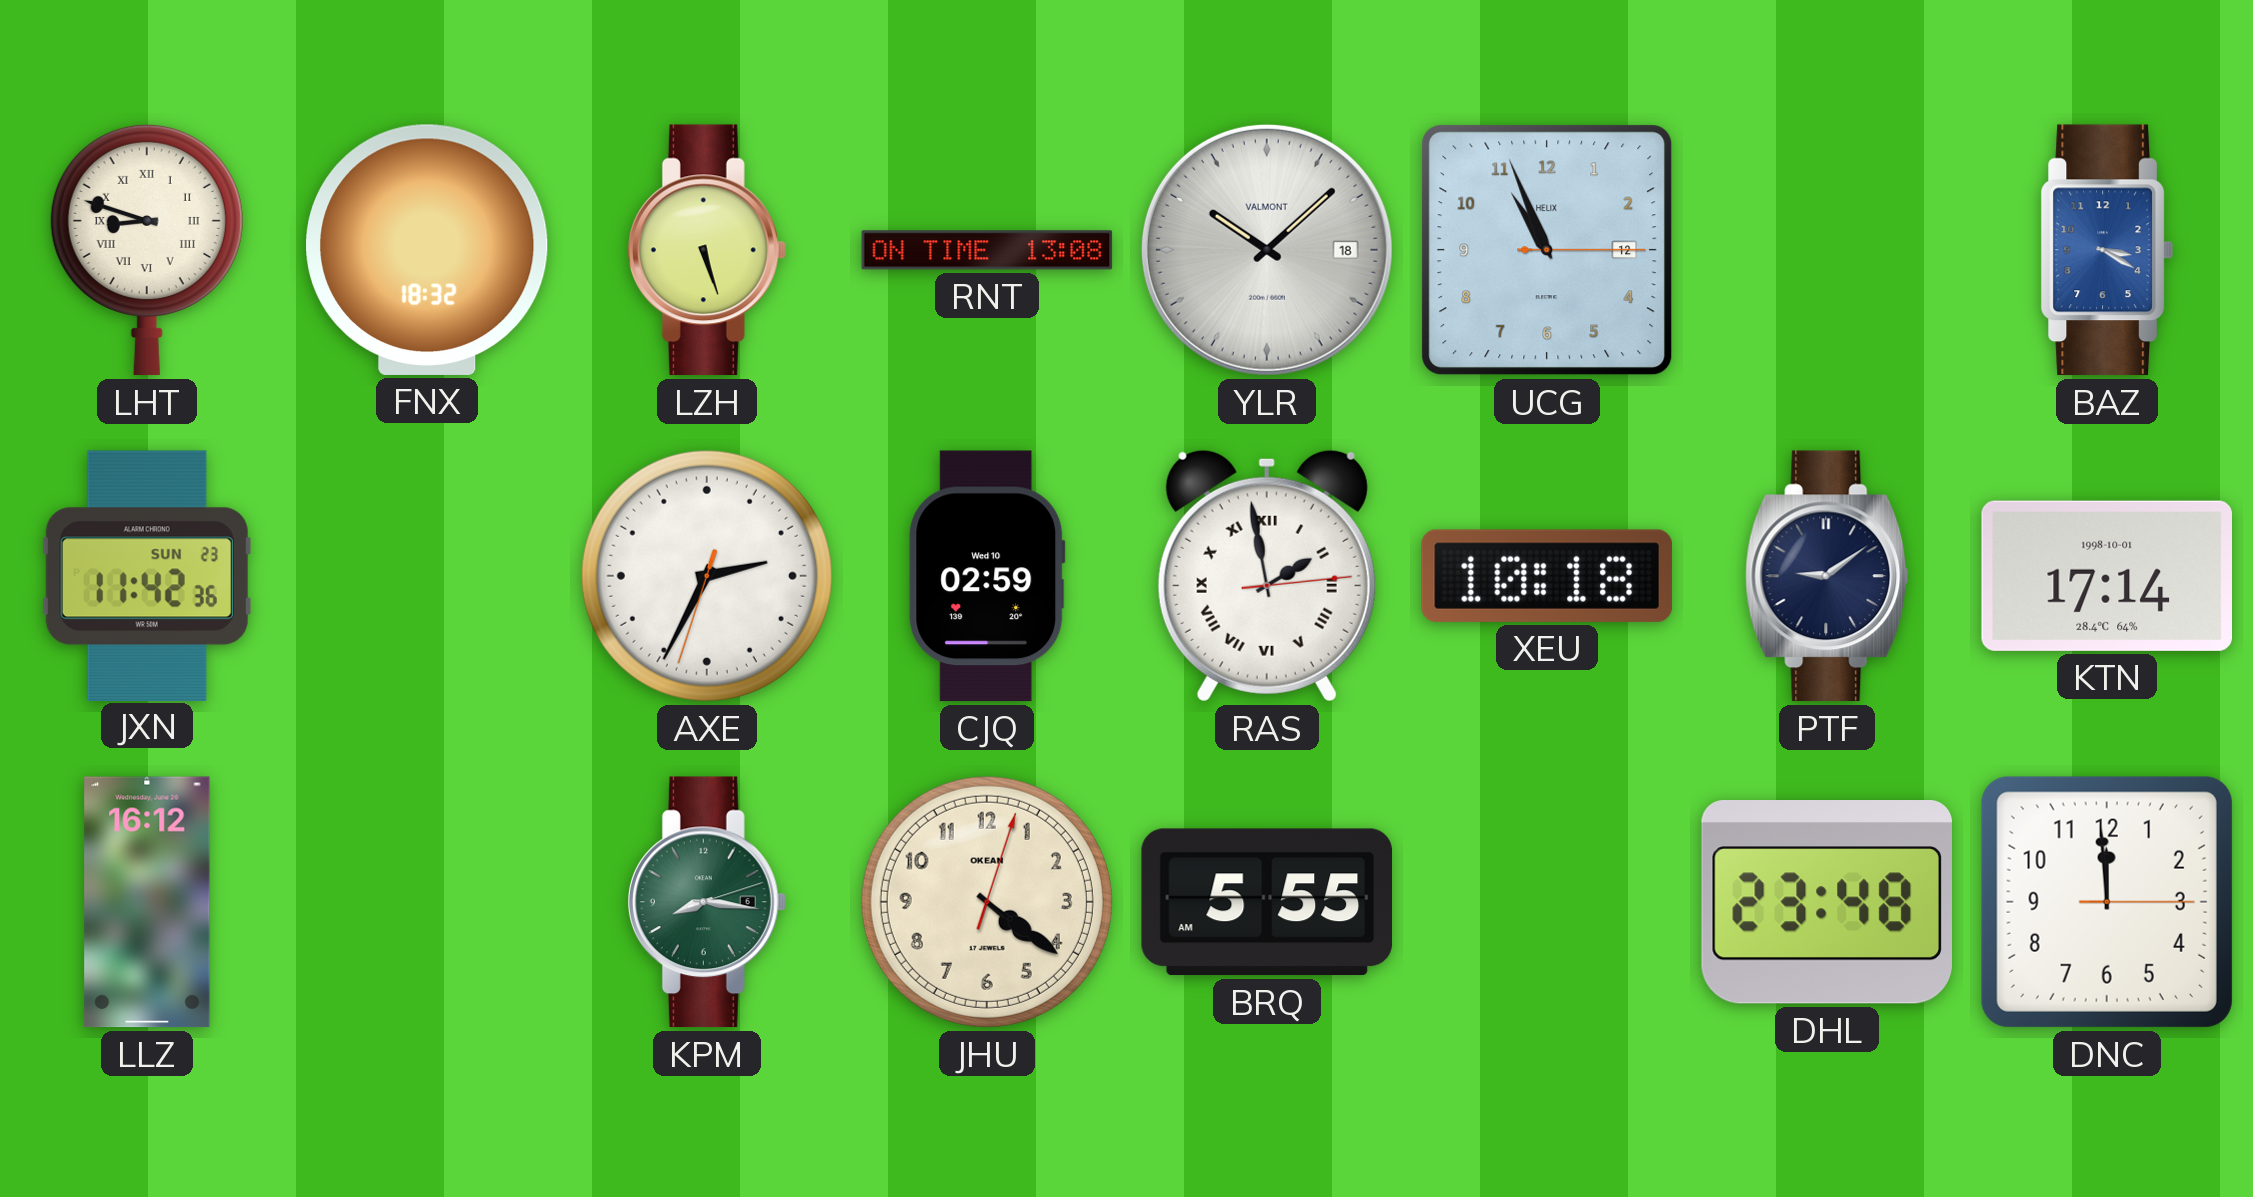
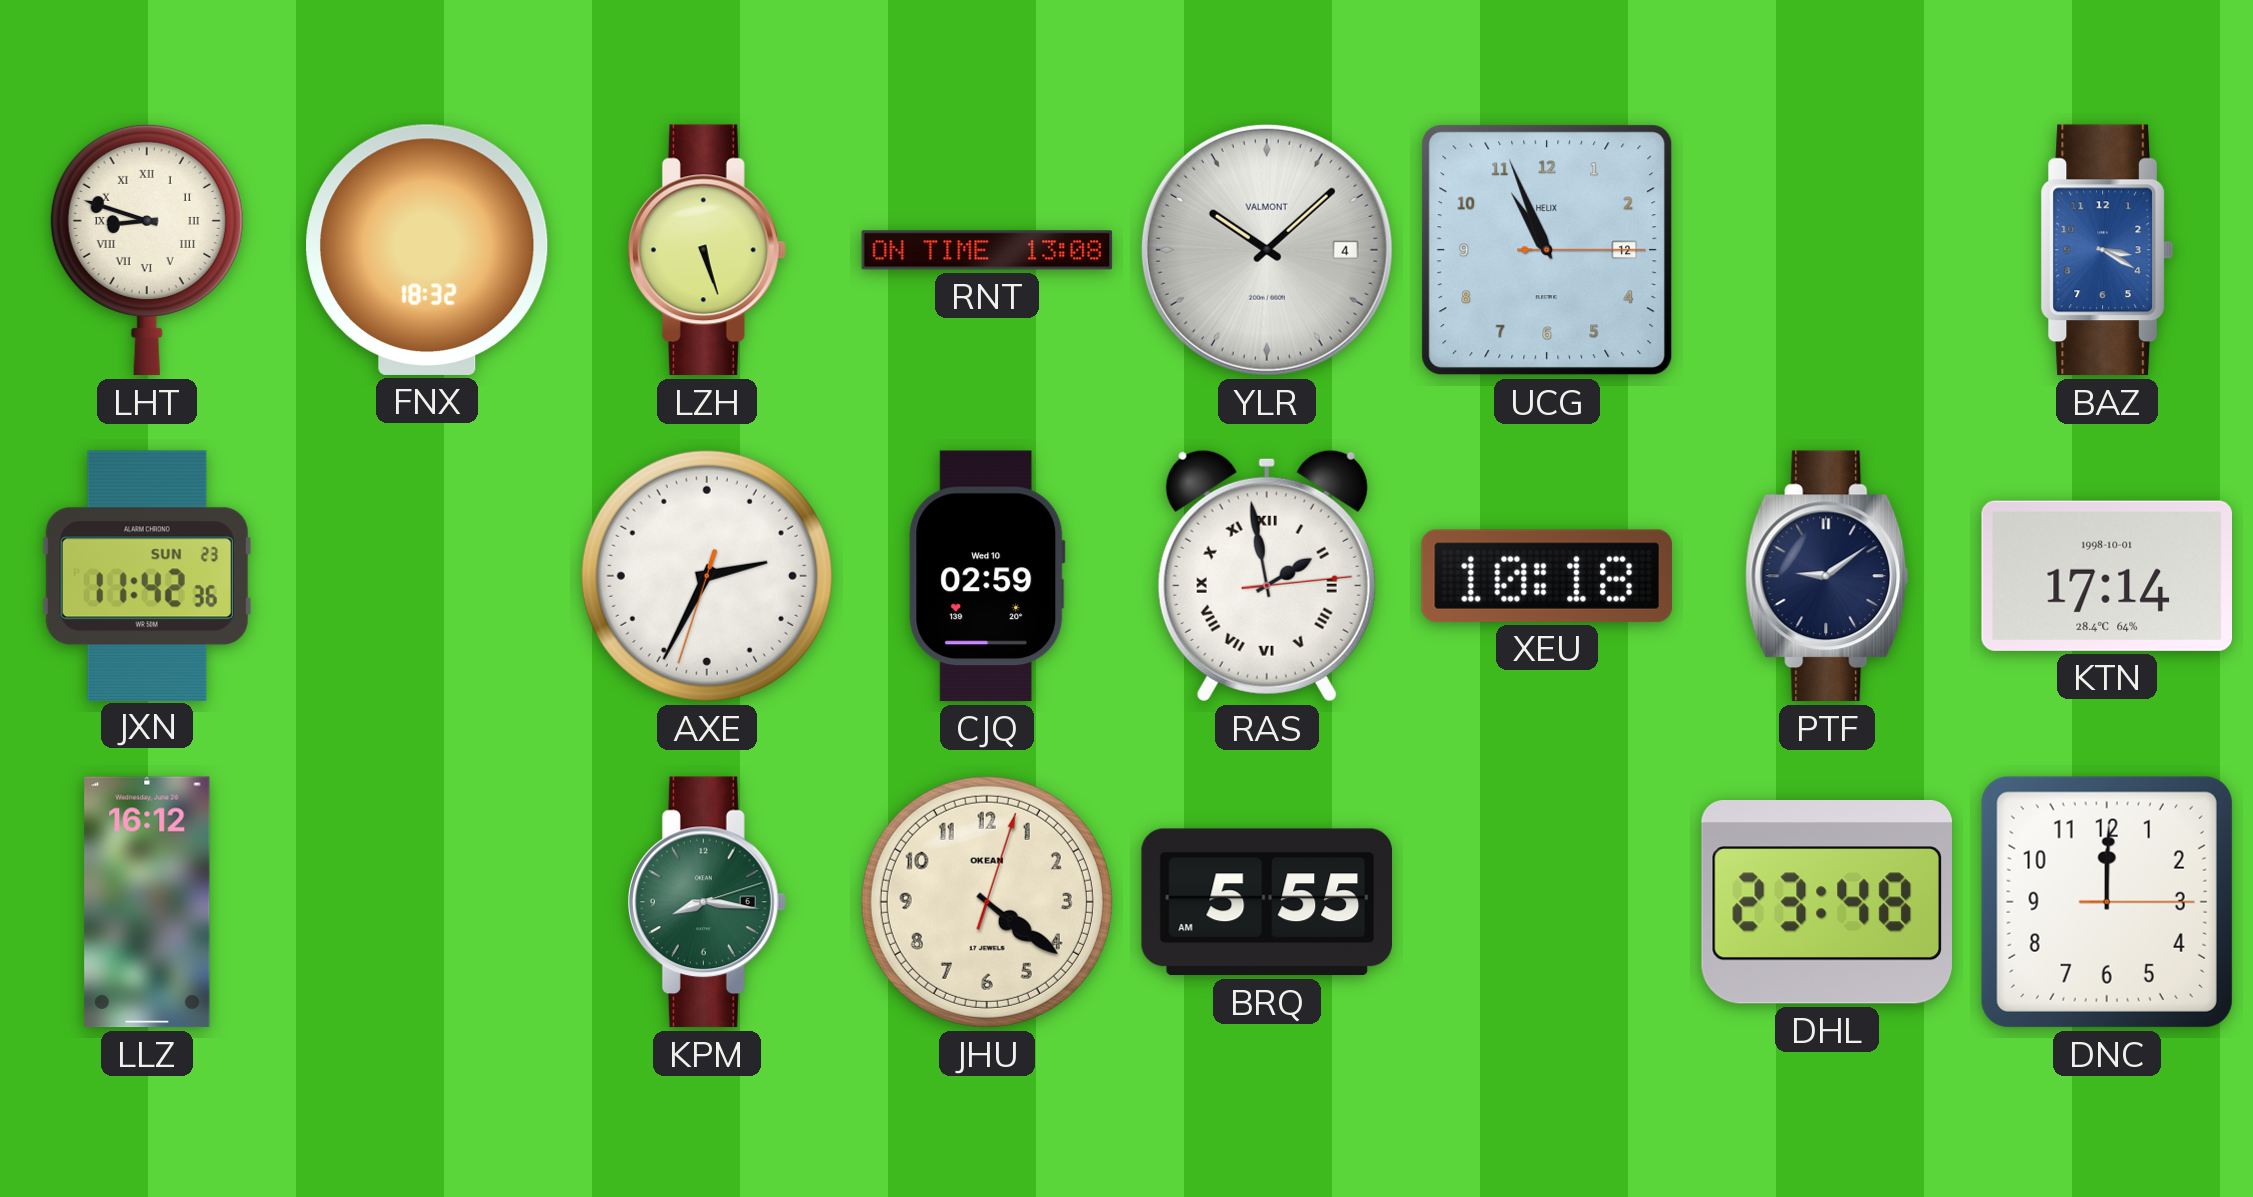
YLR date: 18 -> 4
DNC: 11:59 -> 12:00
